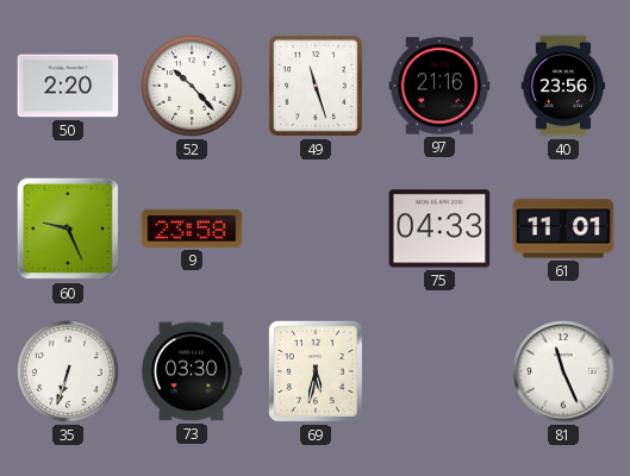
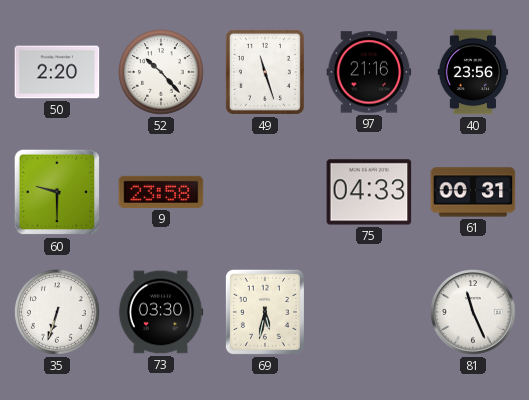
60: 9:26 -> 9:30
61: 11:01 -> 00:31
